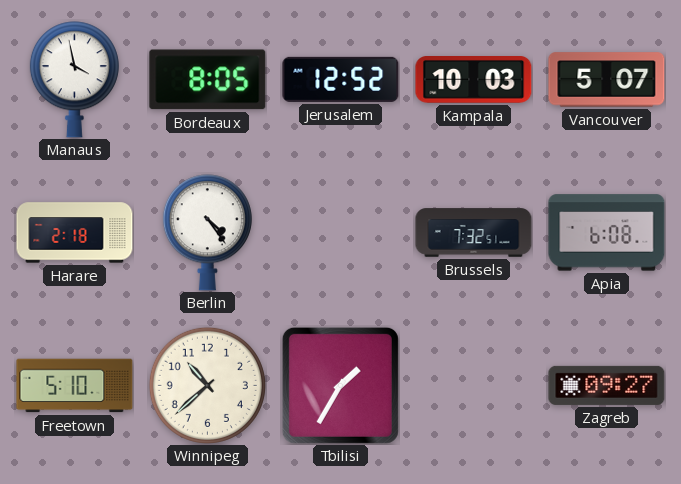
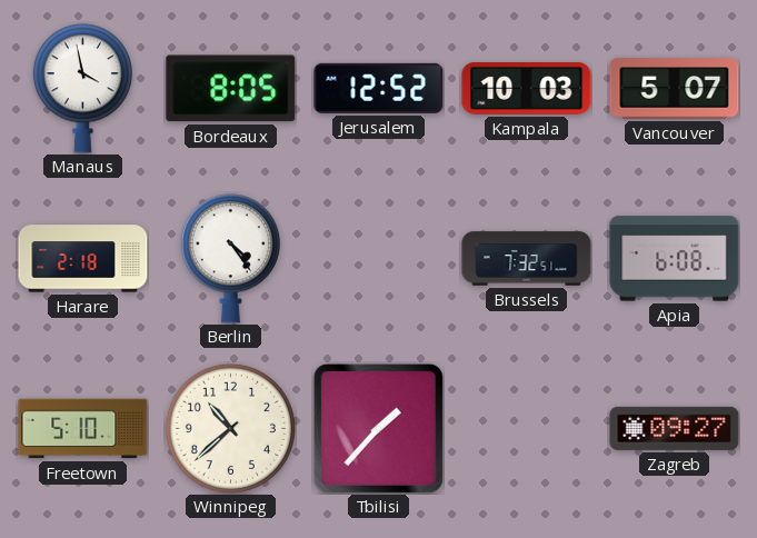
Tbilisi: 1:35 -> 1:37
